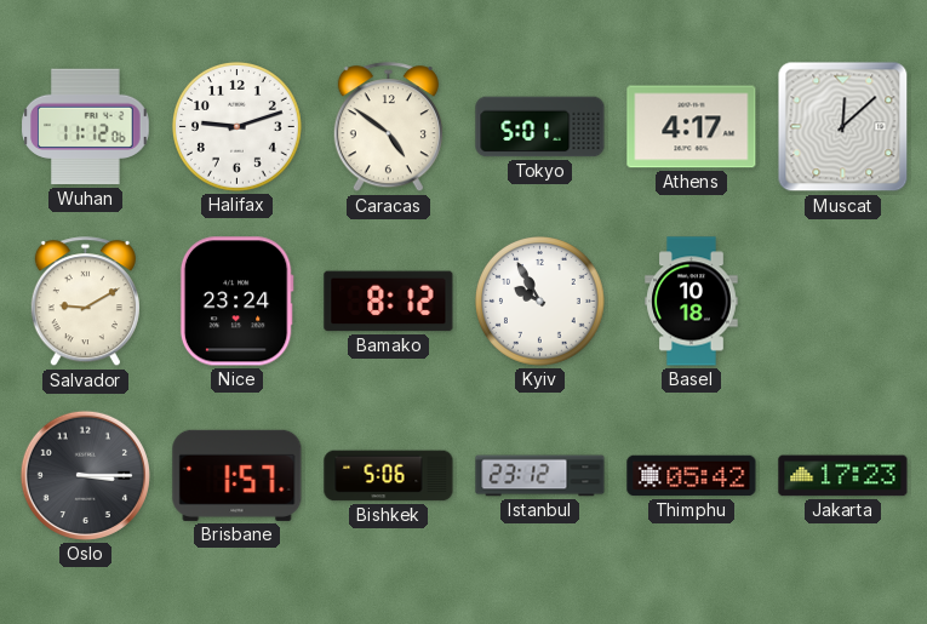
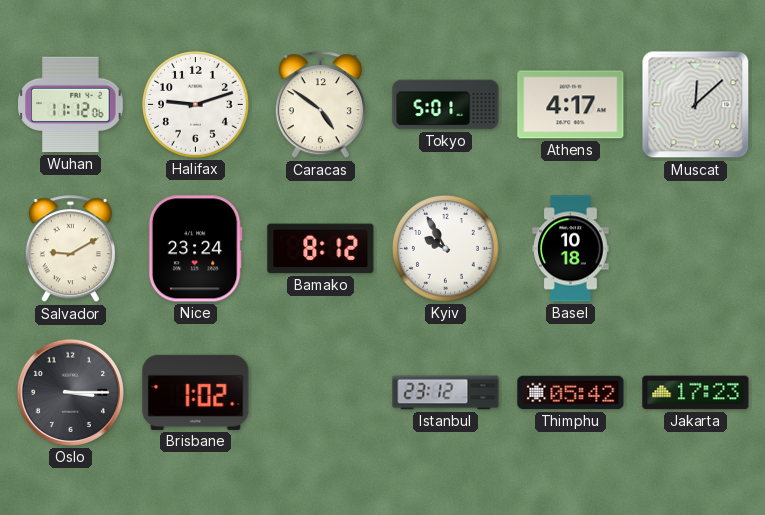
Brisbane: 1:57 -> 1:02
Bishkek: 5:06 -> none
